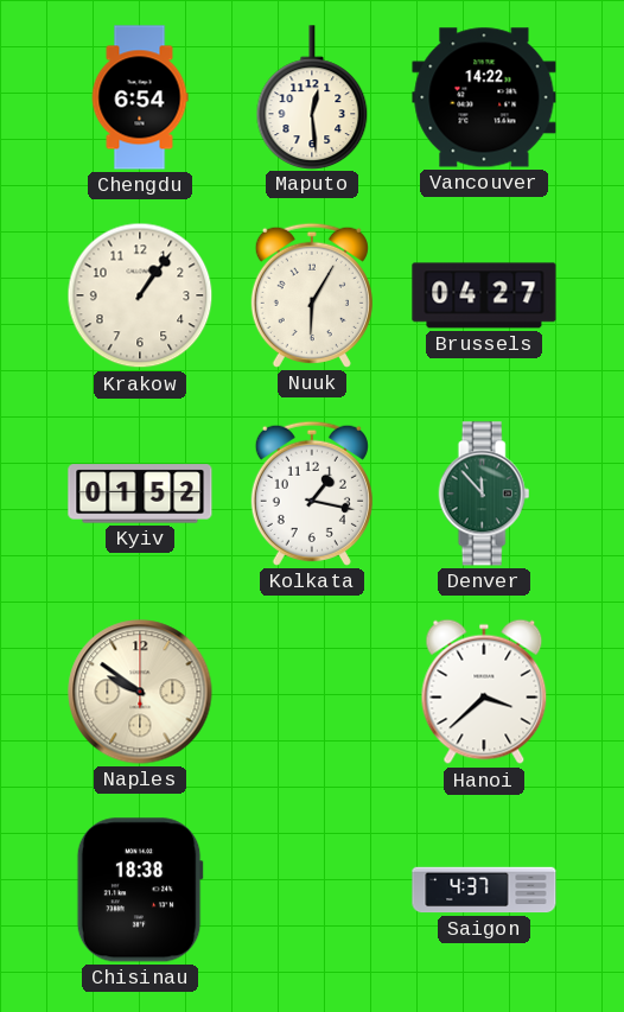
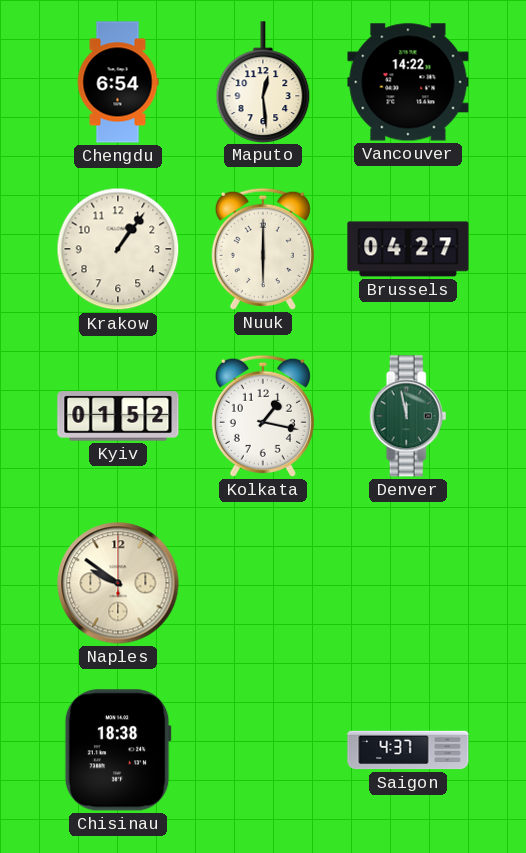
Nuuk: 6:05 -> 6:00
Denver: 11:53 -> 11:58
Hanoi: 3:38 -> none
